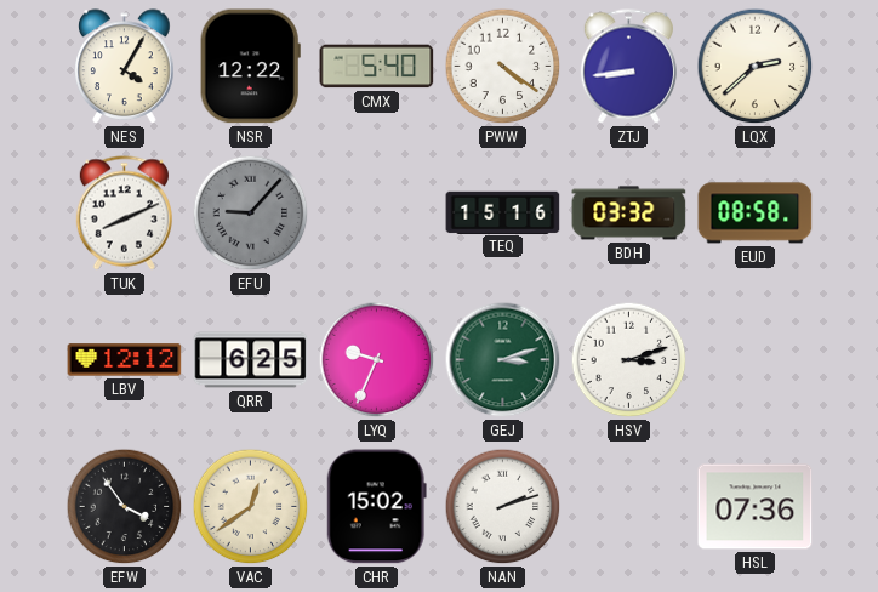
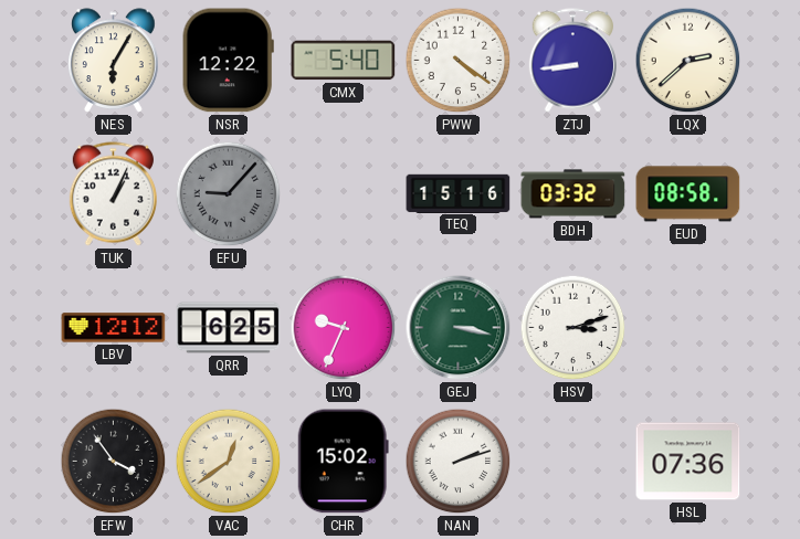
NES: 4:05 -> 6:05
TUK: 8:11 -> 1:04
GEJ: 3:12 -> 3:17
